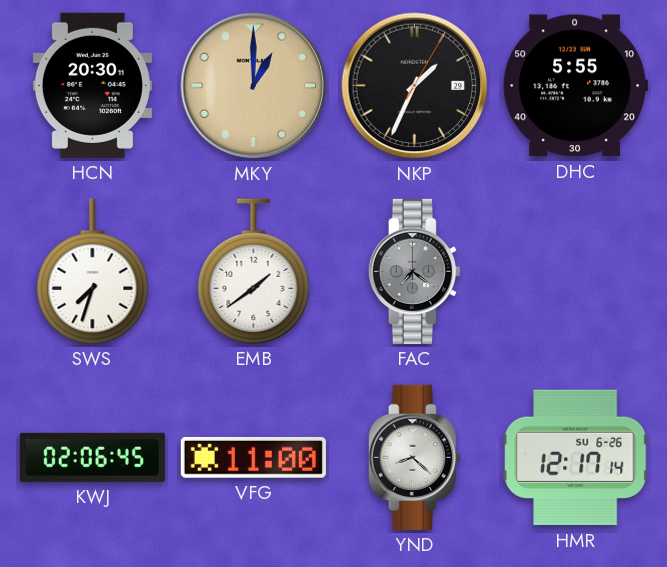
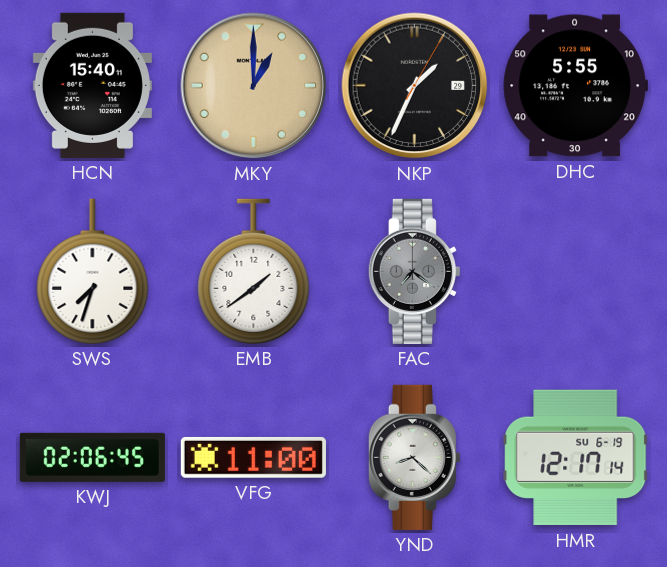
HCN: 20:30 -> 15:40
HMR date: SU 6-26 -> SU 6-19
